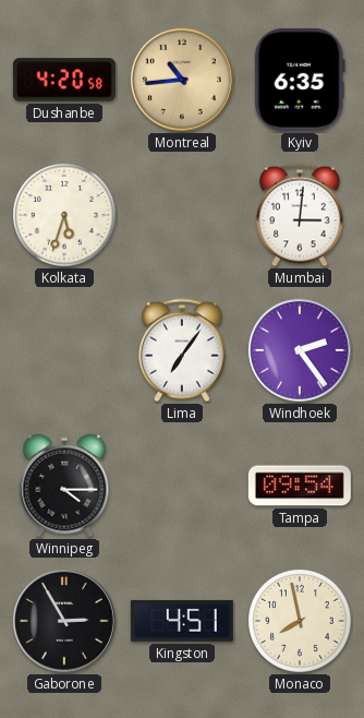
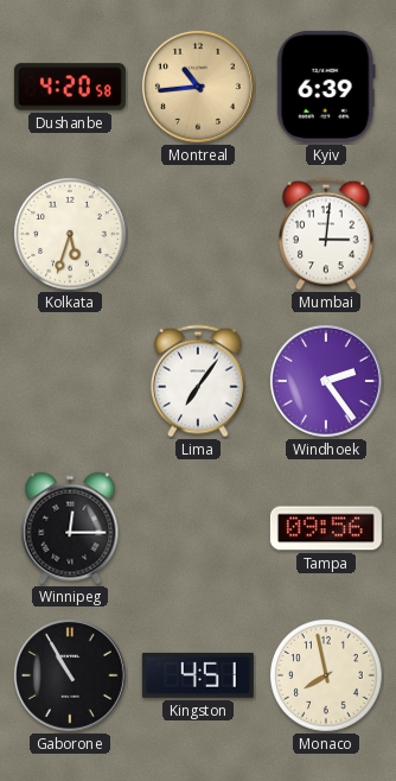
Kyiv: 6:35 -> 6:39
Winnipeg: 4:15 -> 12:15
Tampa: 09:54 -> 09:56
Gaborone: 2:55 -> 10:55
